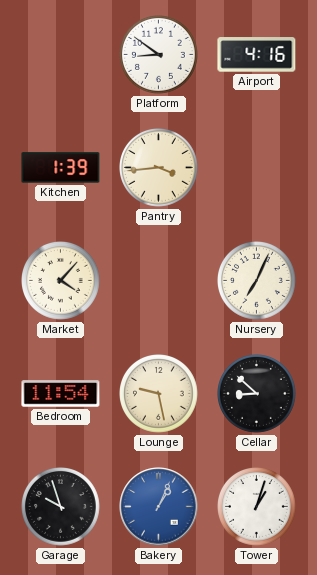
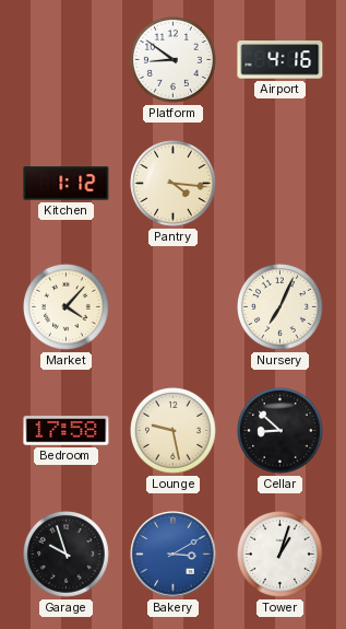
Kitchen: 1:39 -> 1:12
Pantry: 3:44 -> 4:16
Bedroom: 11:54 -> 17:58
Bakery: 1:04 -> 3:10
